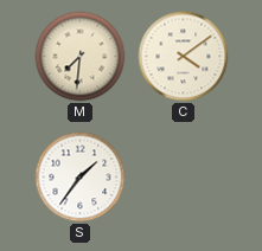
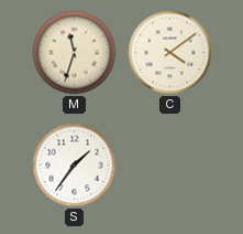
M: 7:31 -> 11:33
